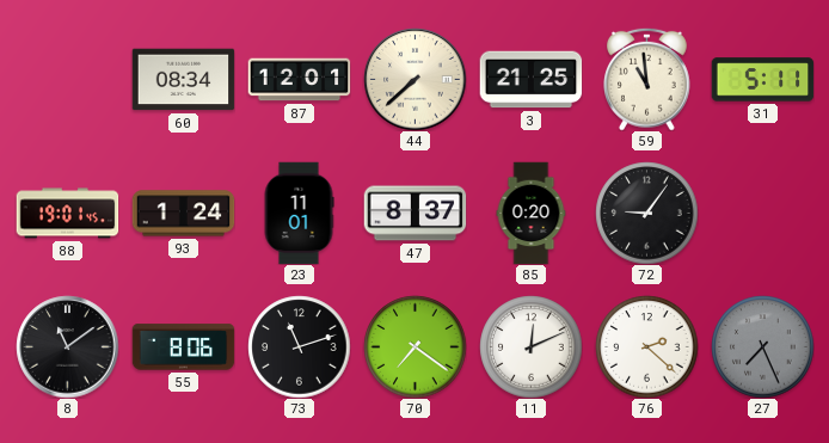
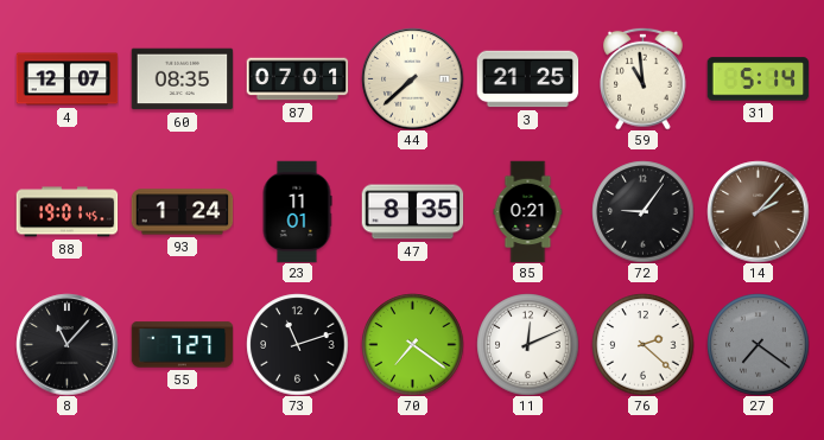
4: none -> 12:07
60: 08:34 -> 08:35
87: 12:01 -> 07:01
31: 5:11 -> 5:14
47: 8:37 -> 8:35
85: 0:20 -> 0:21
14: none -> 2:07
8: 11:09 -> 11:07
55: 8:06 -> 7:27
27: 7:26 -> 7:21
